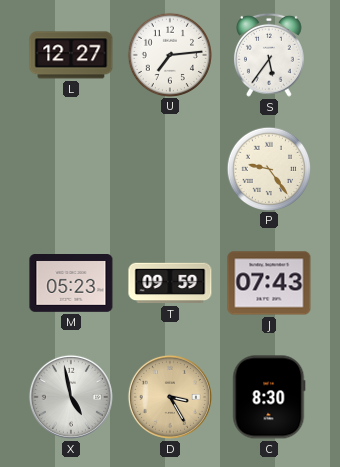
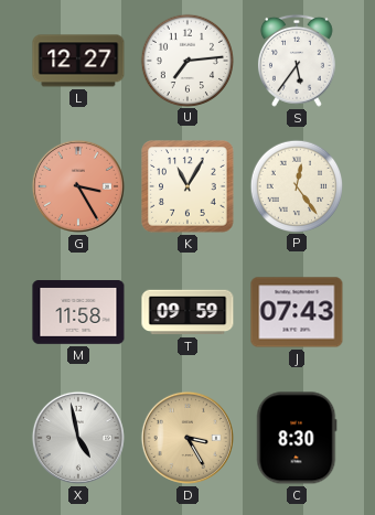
G: none -> 3:25
K: none -> 11:05
P: 9:24 -> 12:24
M: 05:23 -> 11:58
